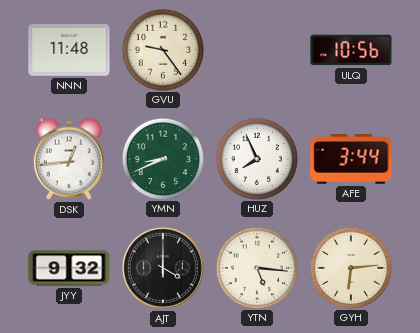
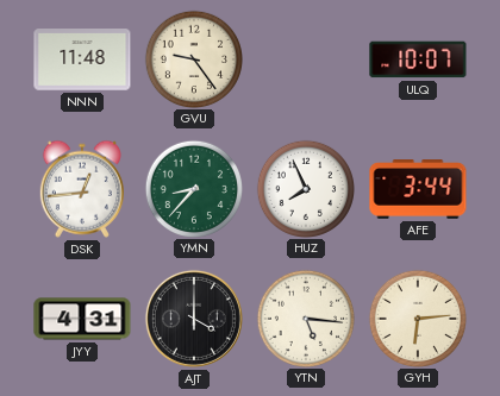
ULQ: 10:56 -> 10:07
YMN: 8:41 -> 8:37
JYY: 9:32 -> 4:31
